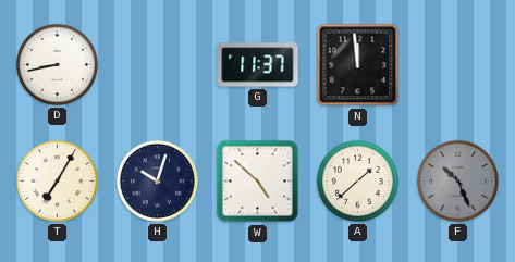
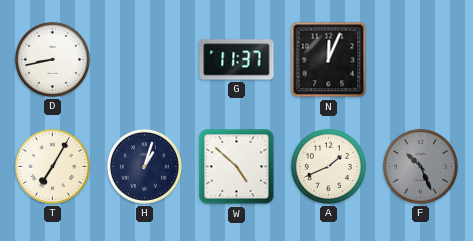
N: 11:59 -> 12:04
H: 10:03 -> 1:03
A: 1:38 -> 1:41
